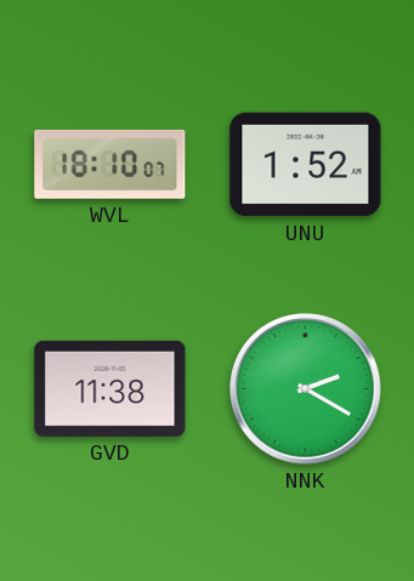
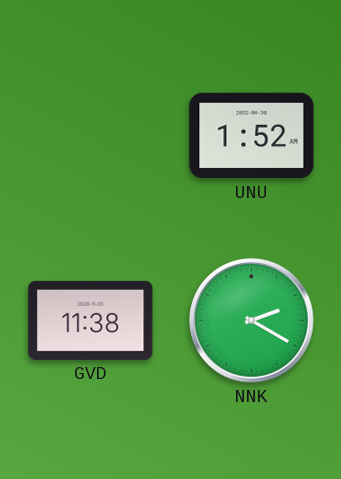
WVL: 18:10 -> none
